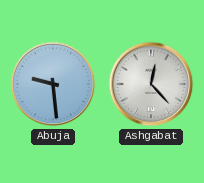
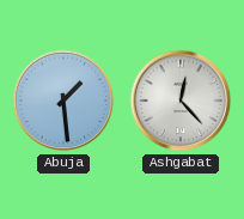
Abuja: 9:29 -> 1:29
